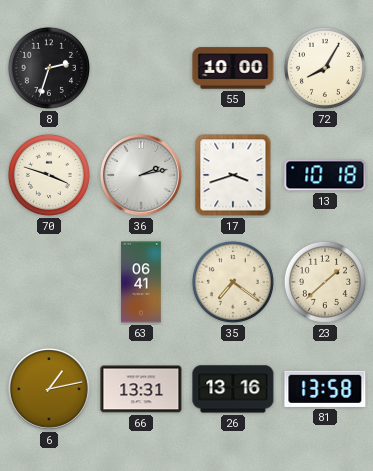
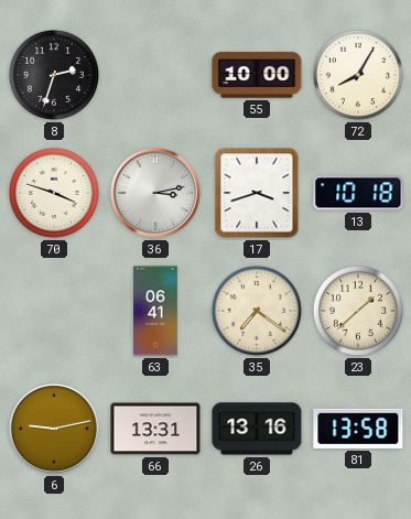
36: 2:13 -> 3:13
6: 1:13 -> 9:13
